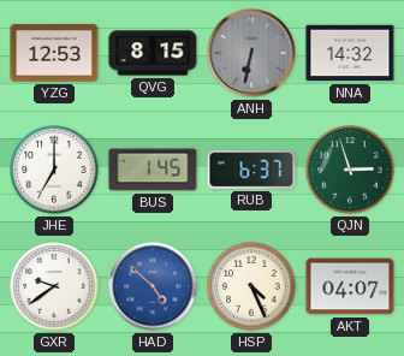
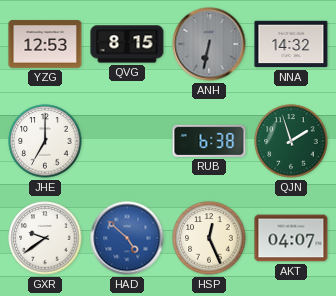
BUS: 1:45 -> none
RUB: 6:37 -> 6:38
QJN: 2:57 -> 1:57
HSP: 4:26 -> 12:26
